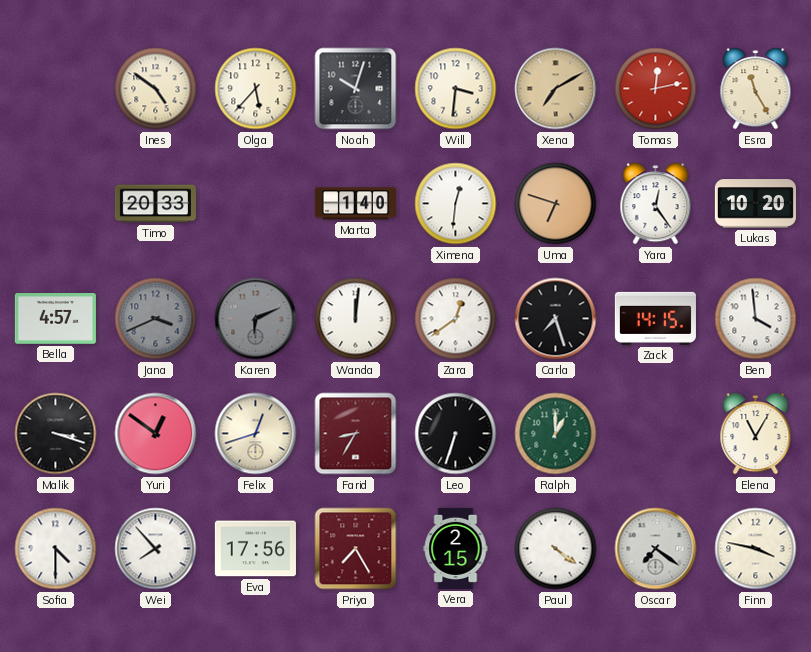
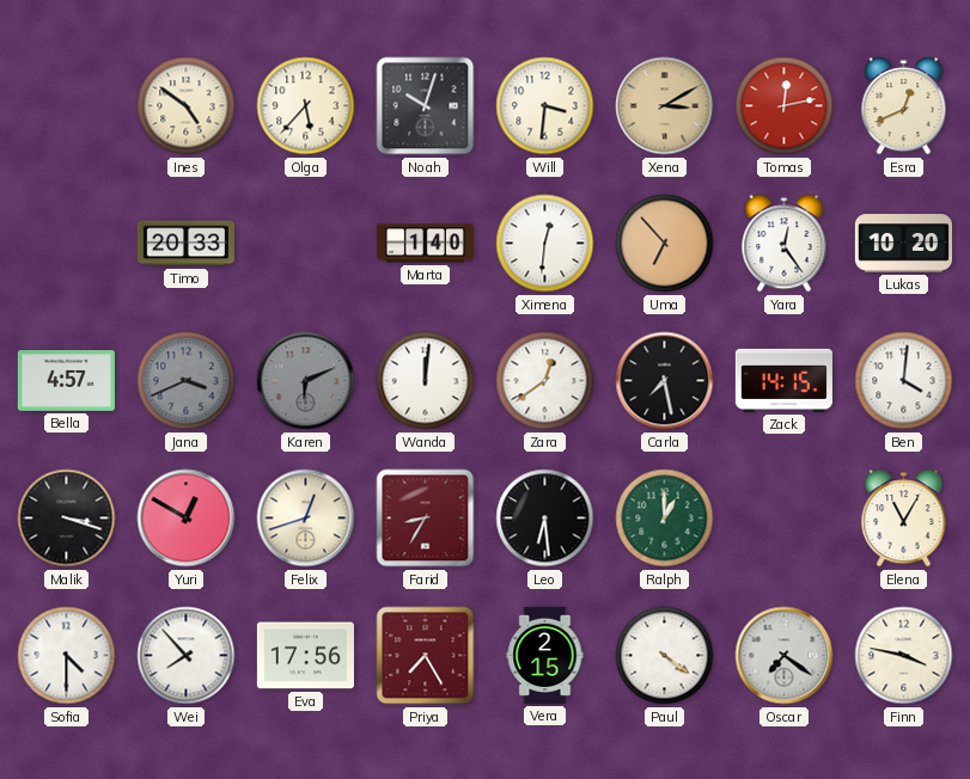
Xena: 7:10 -> 3:10
Esra: 11:25 -> 12:41
Uma: 6:48 -> 6:53
Carla: 7:27 -> 7:28
Ben: 3:59 -> 4:01
Yuri: 12:51 -> 12:50
Leo: 6:33 -> 6:29
